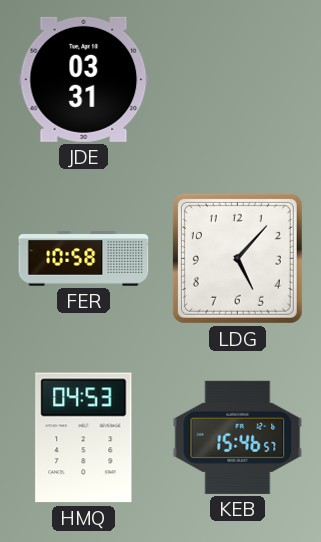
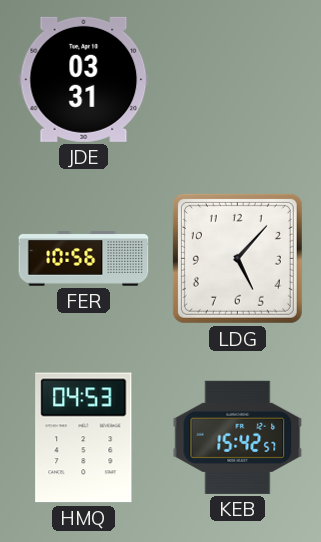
FER: 10:58 -> 10:56
KEB: 15:46 -> 15:42
